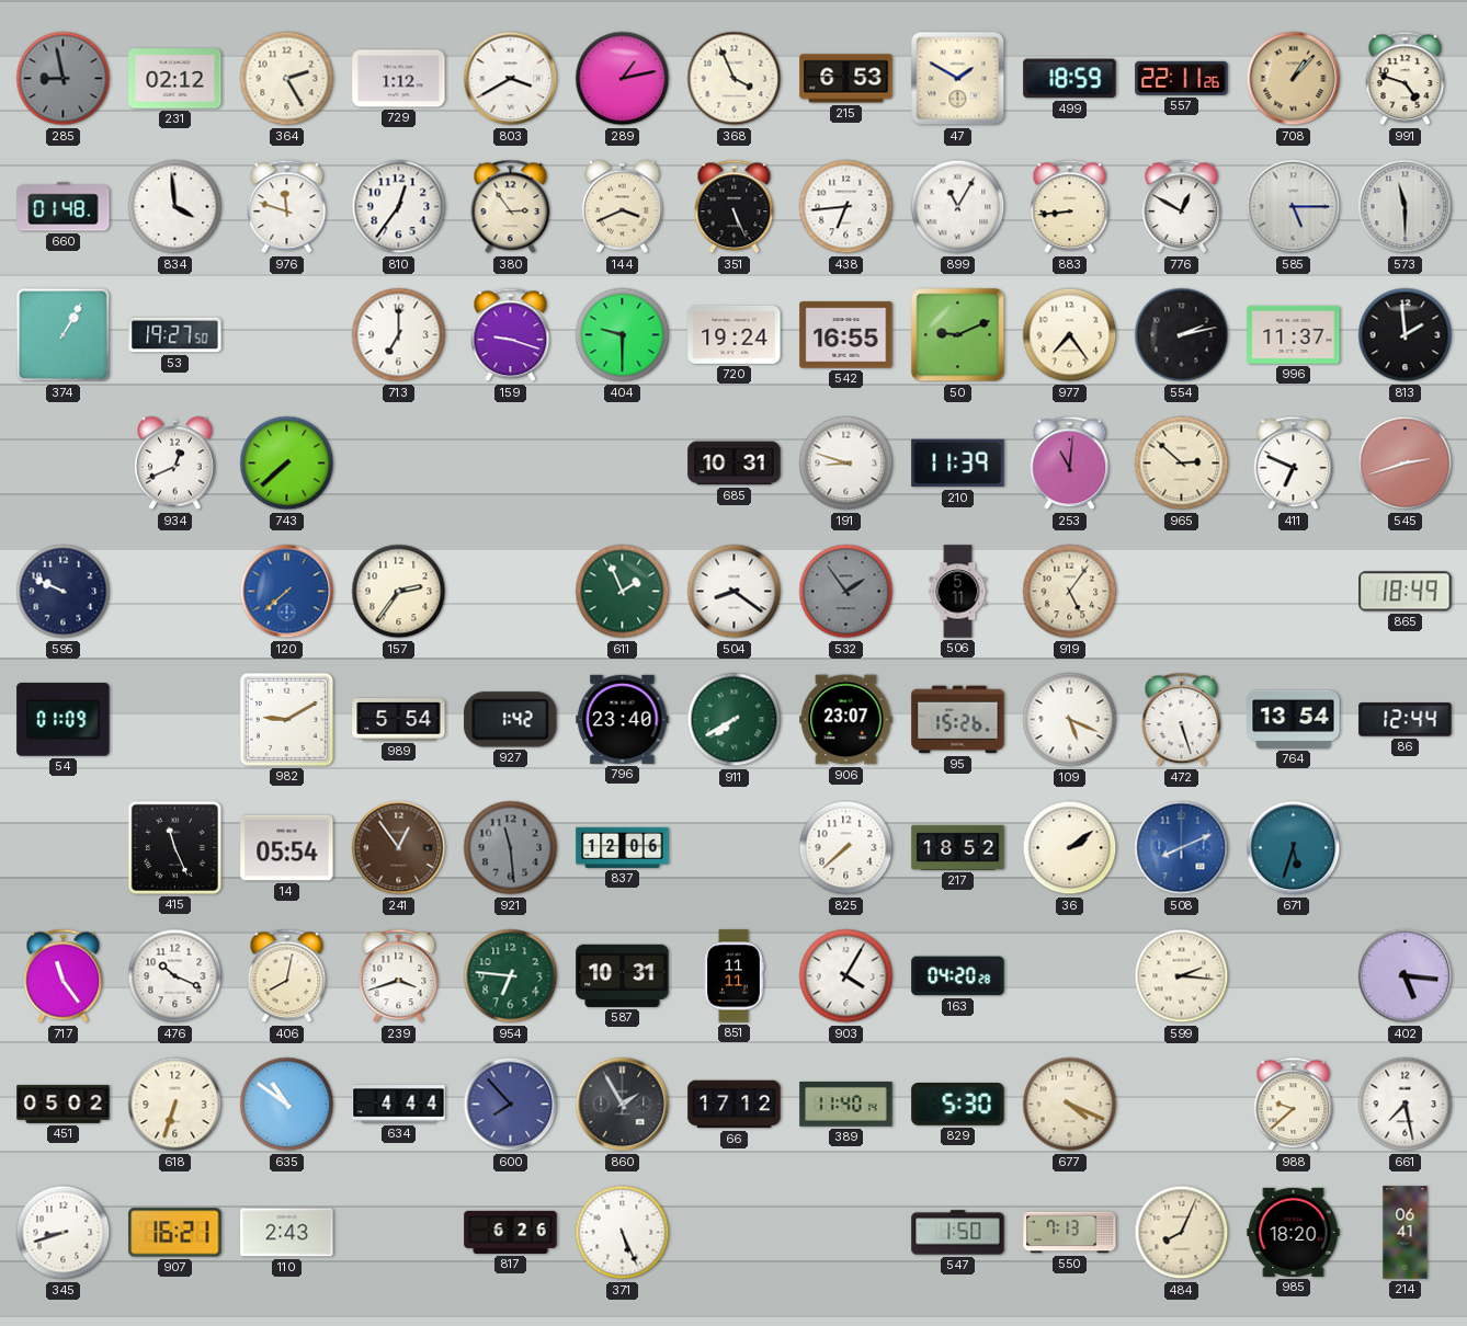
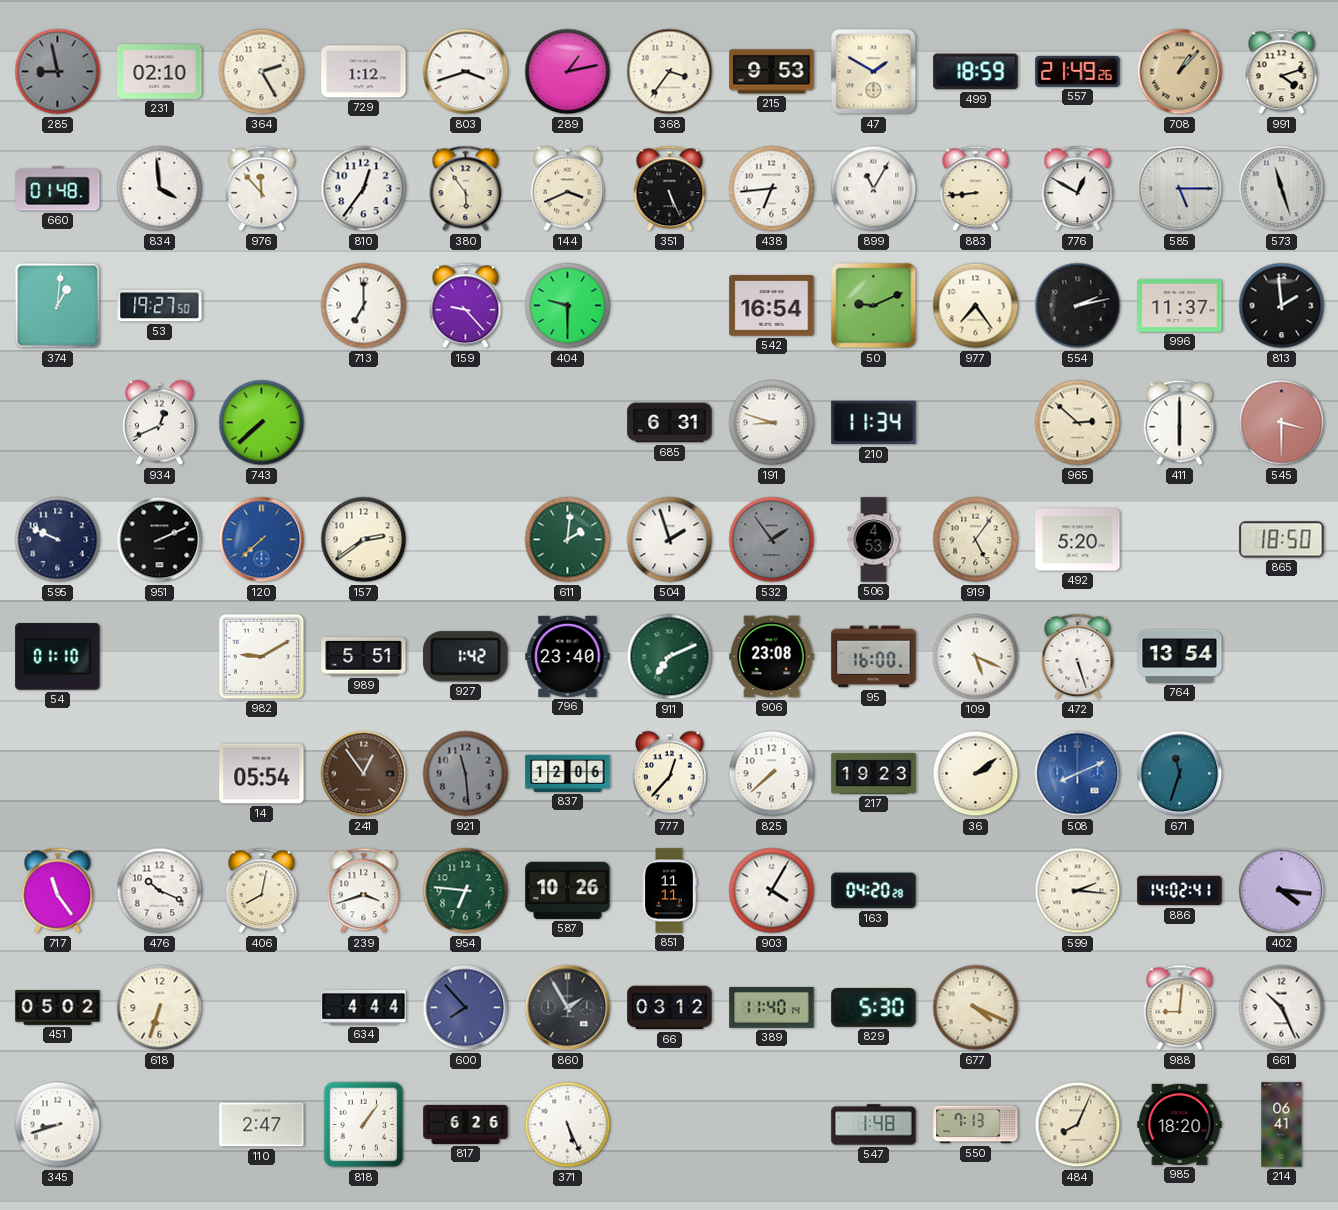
231: 02:12 -> 02:10
803: 3:40 -> 3:42
368: 3:56 -> 3:36
215: 6:53 -> 9:53
557: 22:11 -> 21:49
991: 4:48 -> 4:12
976: 11:48 -> 11:53
380: 2:54 -> 5:54
573: 11:30 -> 11:27
374: 1:05 -> 1:01
159: 9:18 -> 9:23
720: 19:24 -> none
542: 16:55 -> 16:54
685: 10:31 -> 6:31
210: 11:39 -> 11:34
253: 11:01 -> none
411: 6:49 -> 6:00
545: 2:42 -> 3:30
951: none -> 2:11
157: 2:36 -> 2:39
611: 1:56 -> 2:01
504: 8:21 -> 1:57
506: 5:11 -> 4:53
492: none -> 5:20
865: 18:49 -> 18:50
54: 01:09 -> 01:10
989: 5:54 -> 5:51
911: 7:40 -> 7:11
906: 23:07 -> 23:08
95: 15:26 -> 16:00
86: 12:44 -> none
415: 11:26 -> none
777: none -> 12:37
217: 18:52 -> 19:23
671: 5:33 -> 11:33
587: 10:31 -> 10:26
886: none -> 14:02
402: 5:16 -> 4:16
635: 10:51 -> none
66: 17:12 -> 03:12
988: 9:38 -> 9:01
661: 7:28 -> 10:26
907: 16:21 -> none
110: 2:43 -> 2:47
818: none -> 1:06
547: 1:50 -> 1:48
